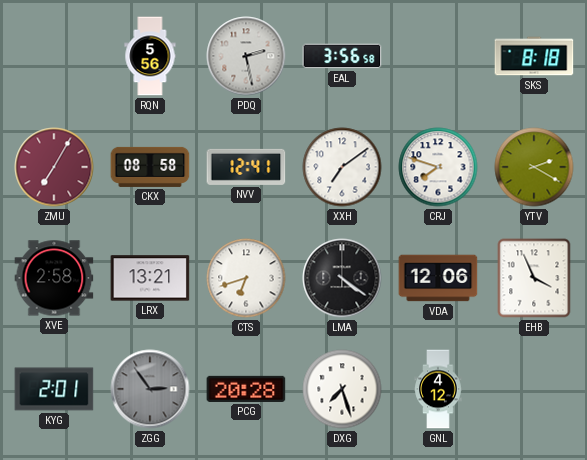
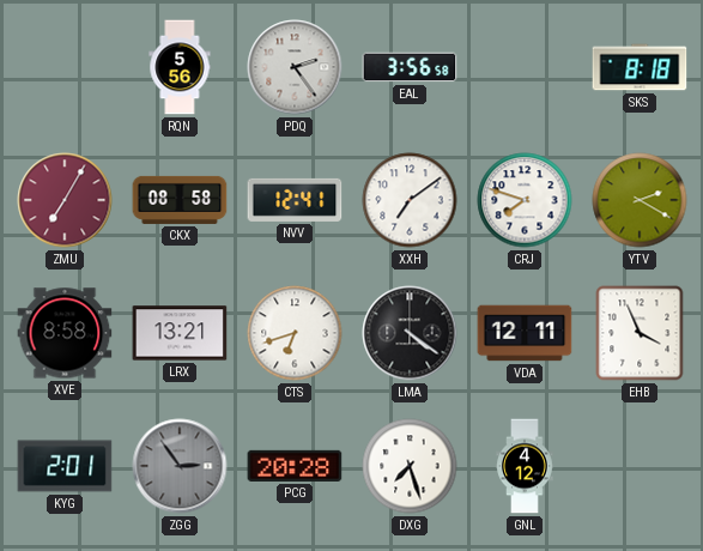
PDQ: 2:28 -> 2:24
XVE: 2:58 -> 8:58
VDA: 12:06 -> 12:11
